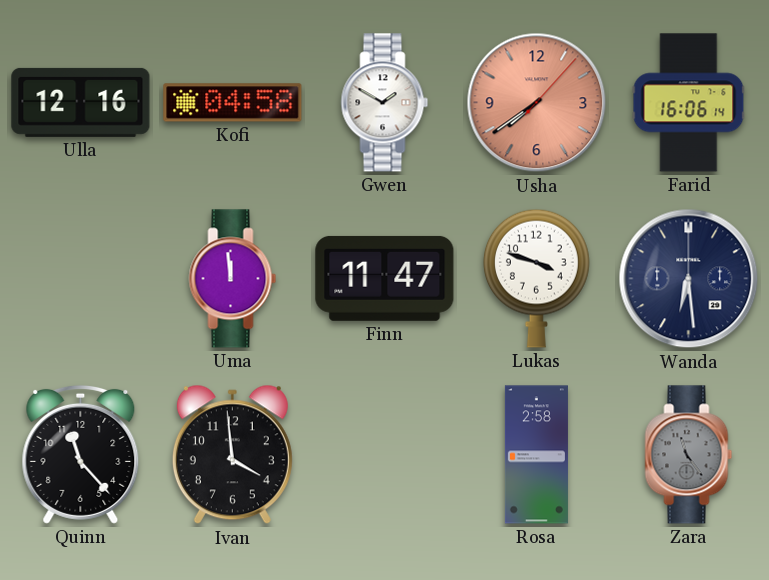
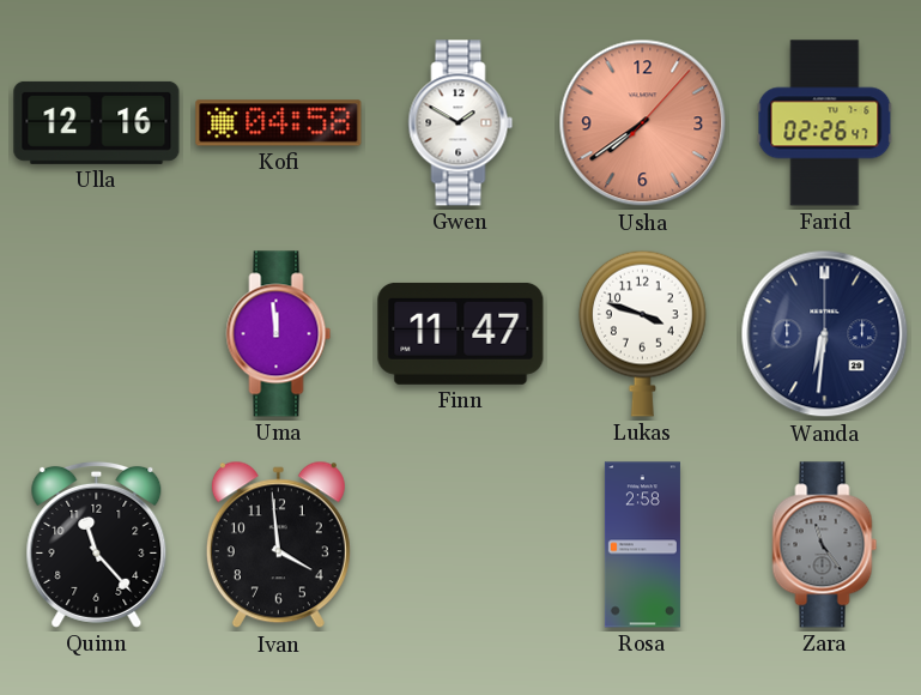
Farid: 16:06 -> 02:26
Wanda: 6:29 -> 6:31
